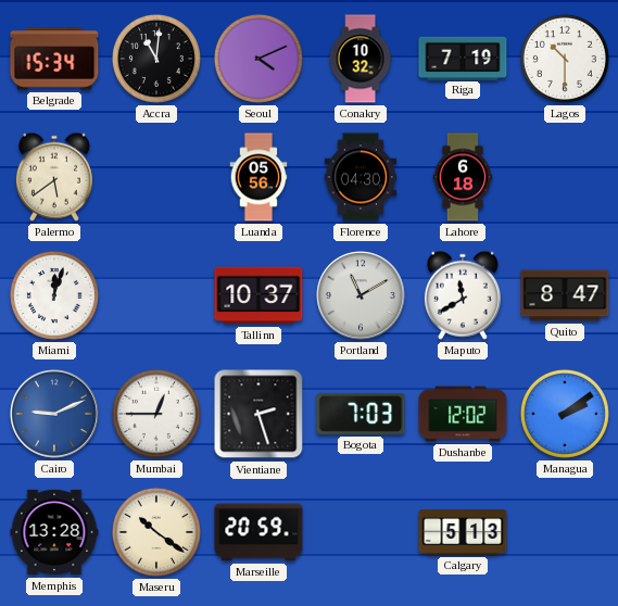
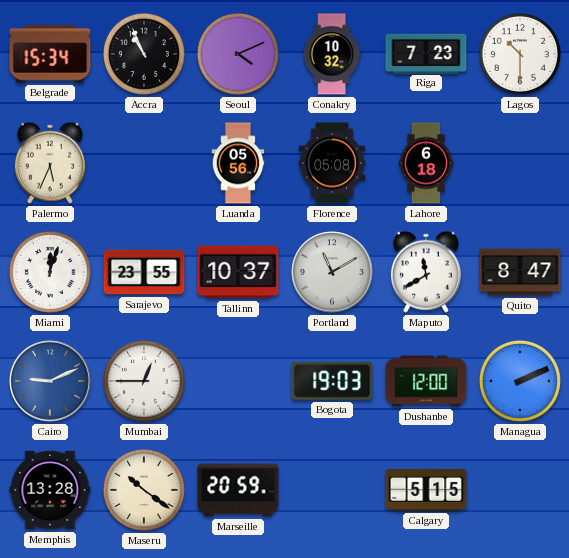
Accra: 11:01 -> 10:56
Riga: 7:19 -> 7:23
Palermo: 5:39 -> 5:34
Florence: 04:30 -> 05:08
Sarajevo: none -> 23:55
Vientiane: 2:27 -> none
Bogota: 7:03 -> 19:03
Dushanbe: 12:02 -> 12:00
Managua: 2:09 -> 2:11
Calgary: 5:13 -> 5:15
